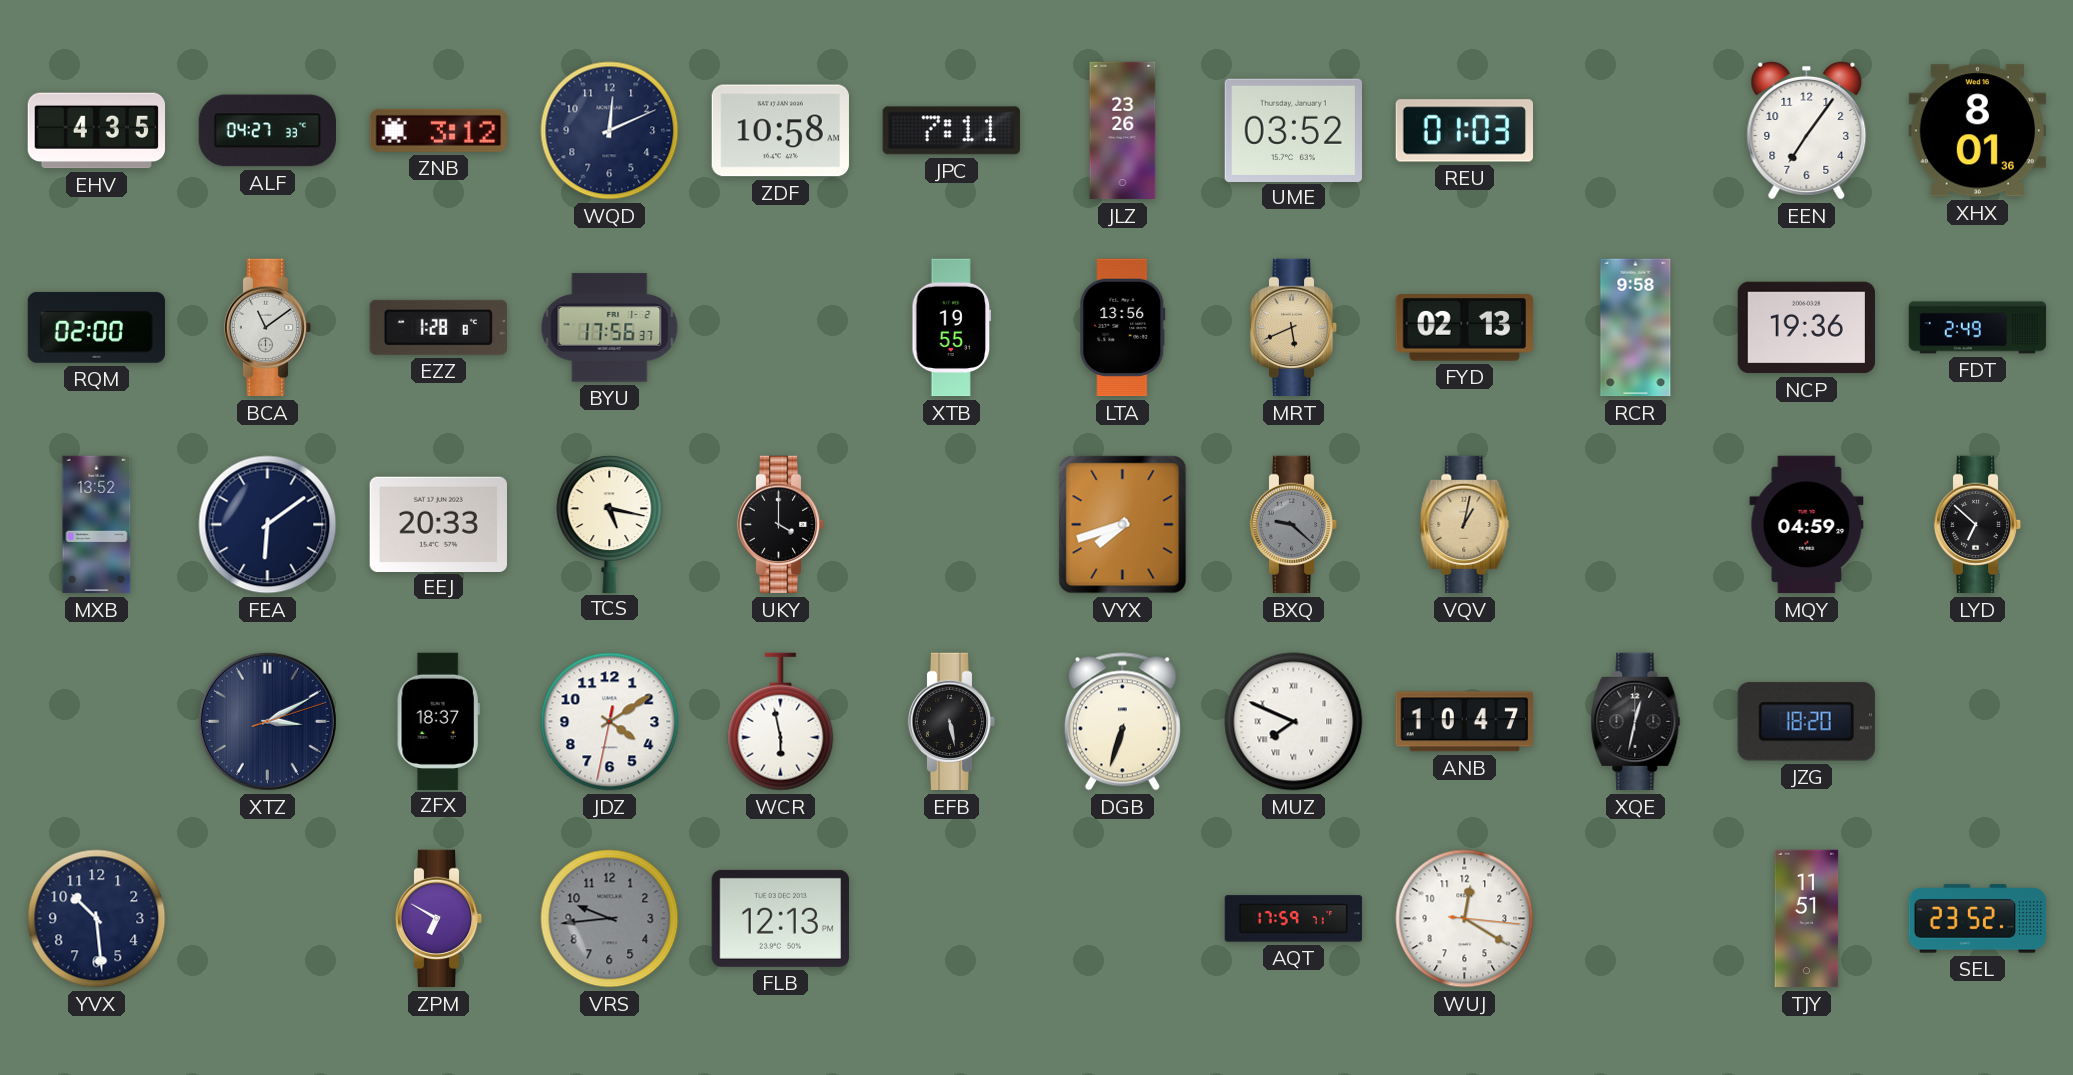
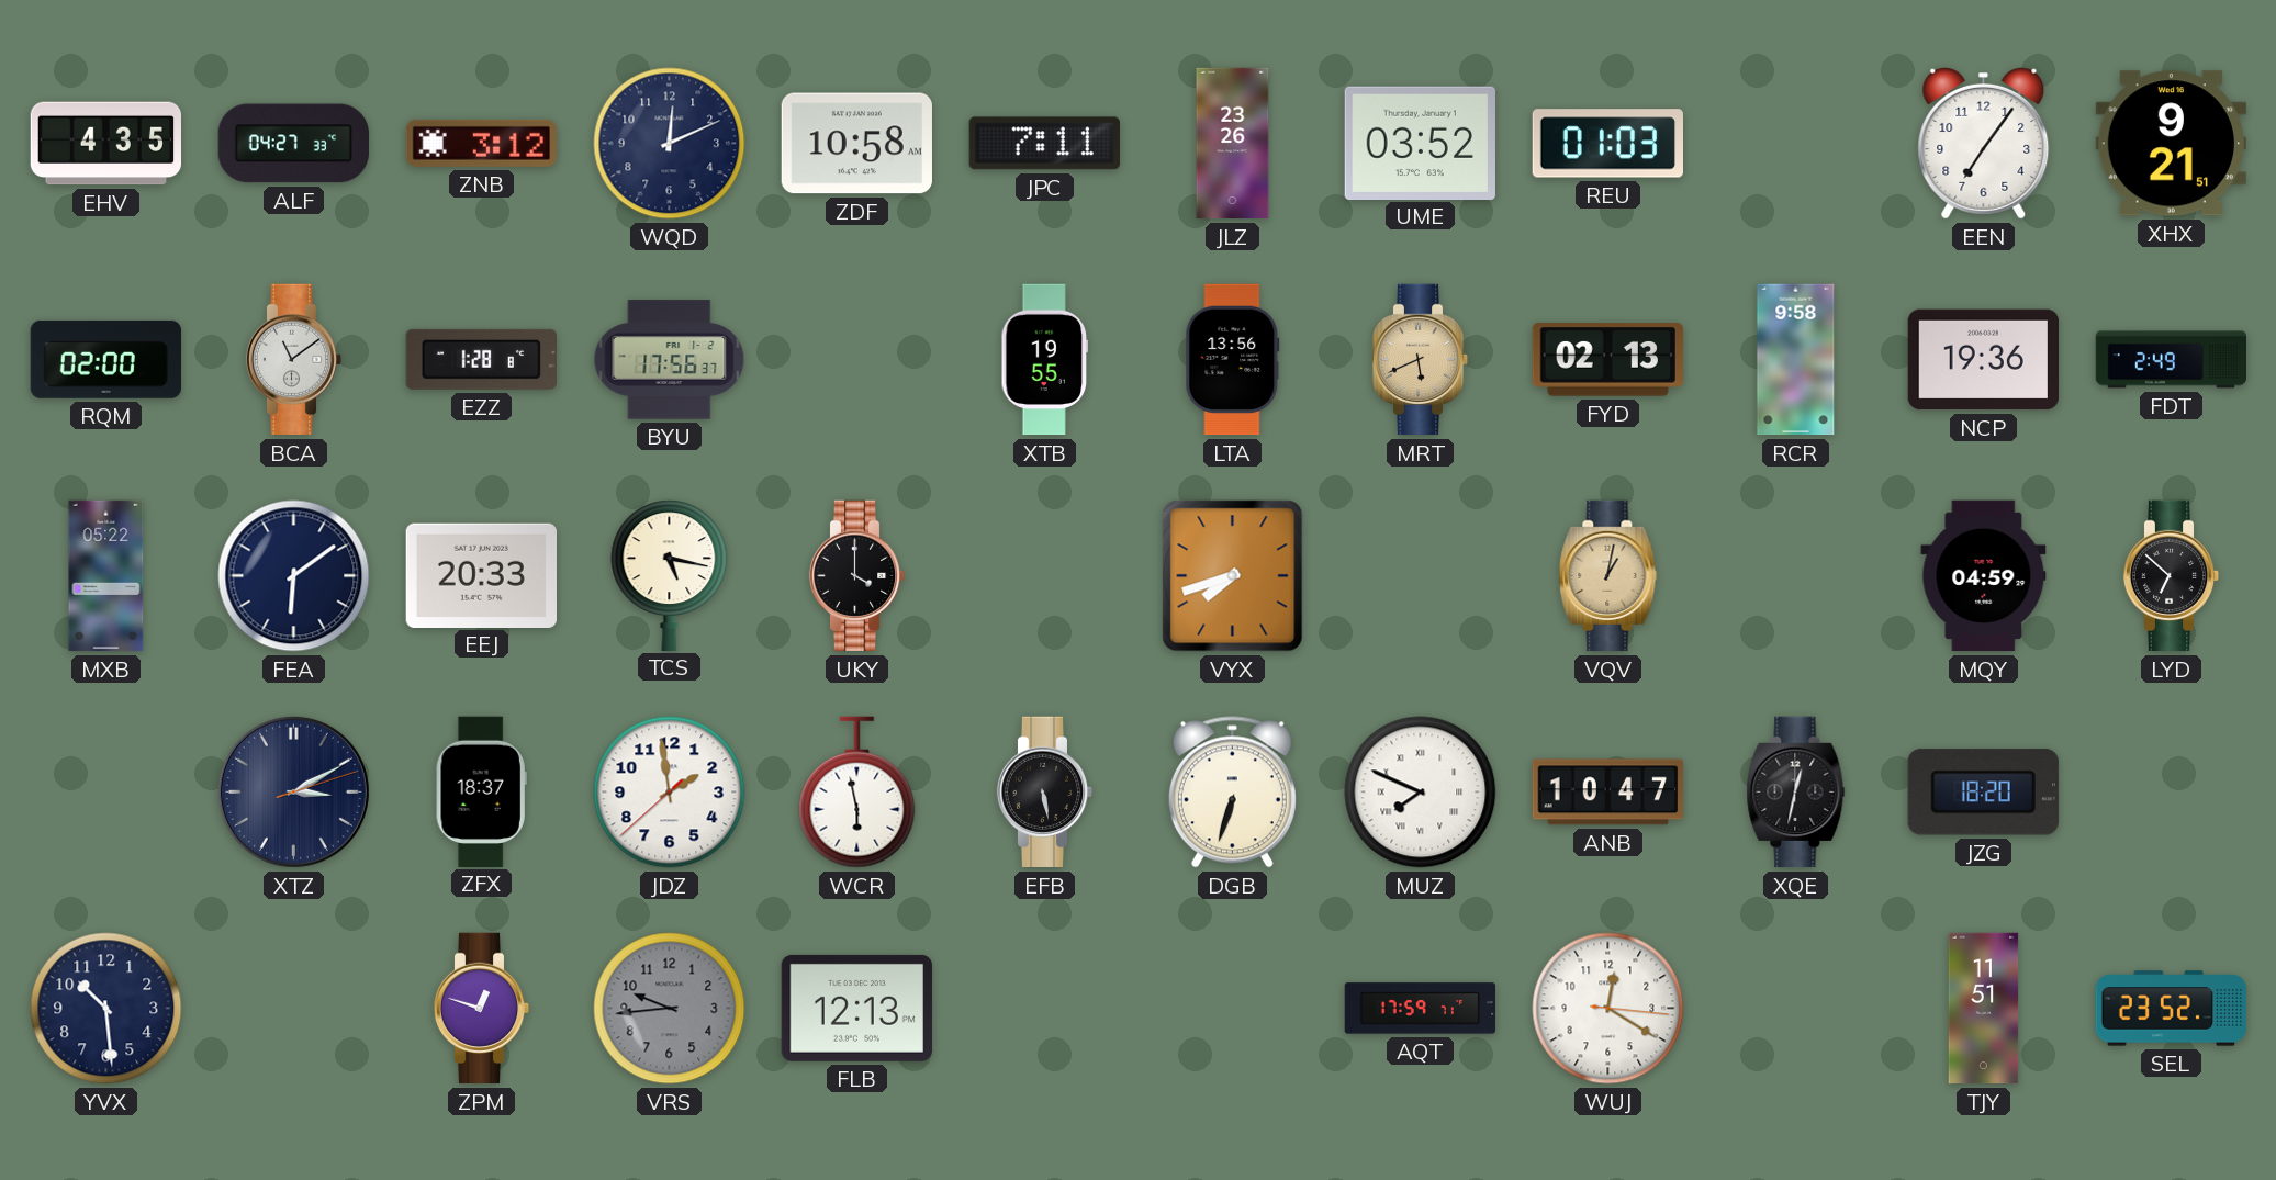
XHX: 8:01 -> 9:21
MXB: 13:52 -> 05:22
BXQ: 9:22 -> none
JDZ: 4:09 -> 1:58
ZPM: 6:50 -> 12:48
